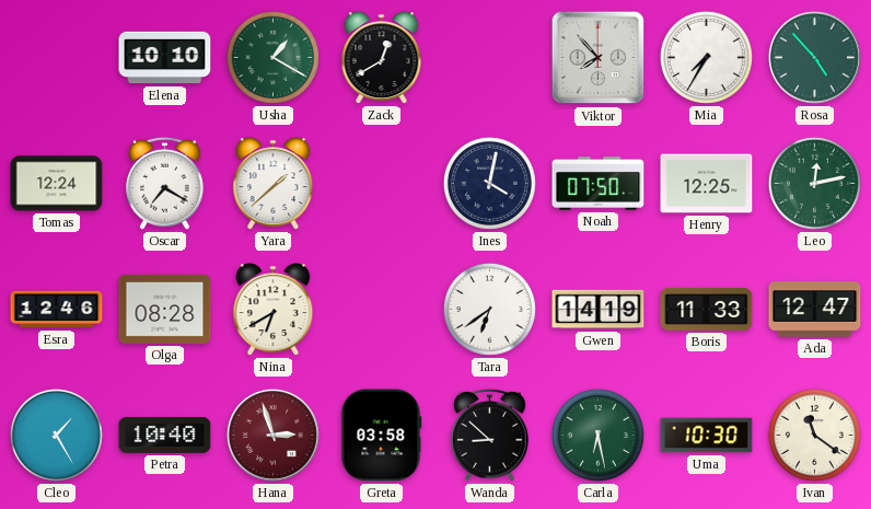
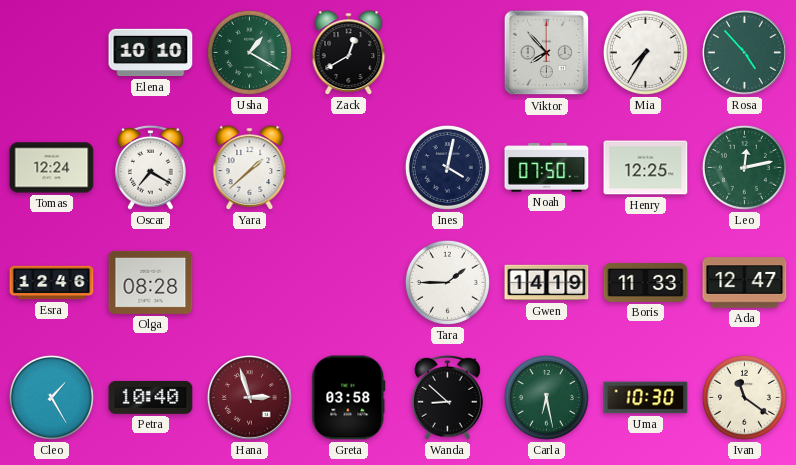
Nina: 6:40 -> none
Tara: 6:39 -> 1:45
